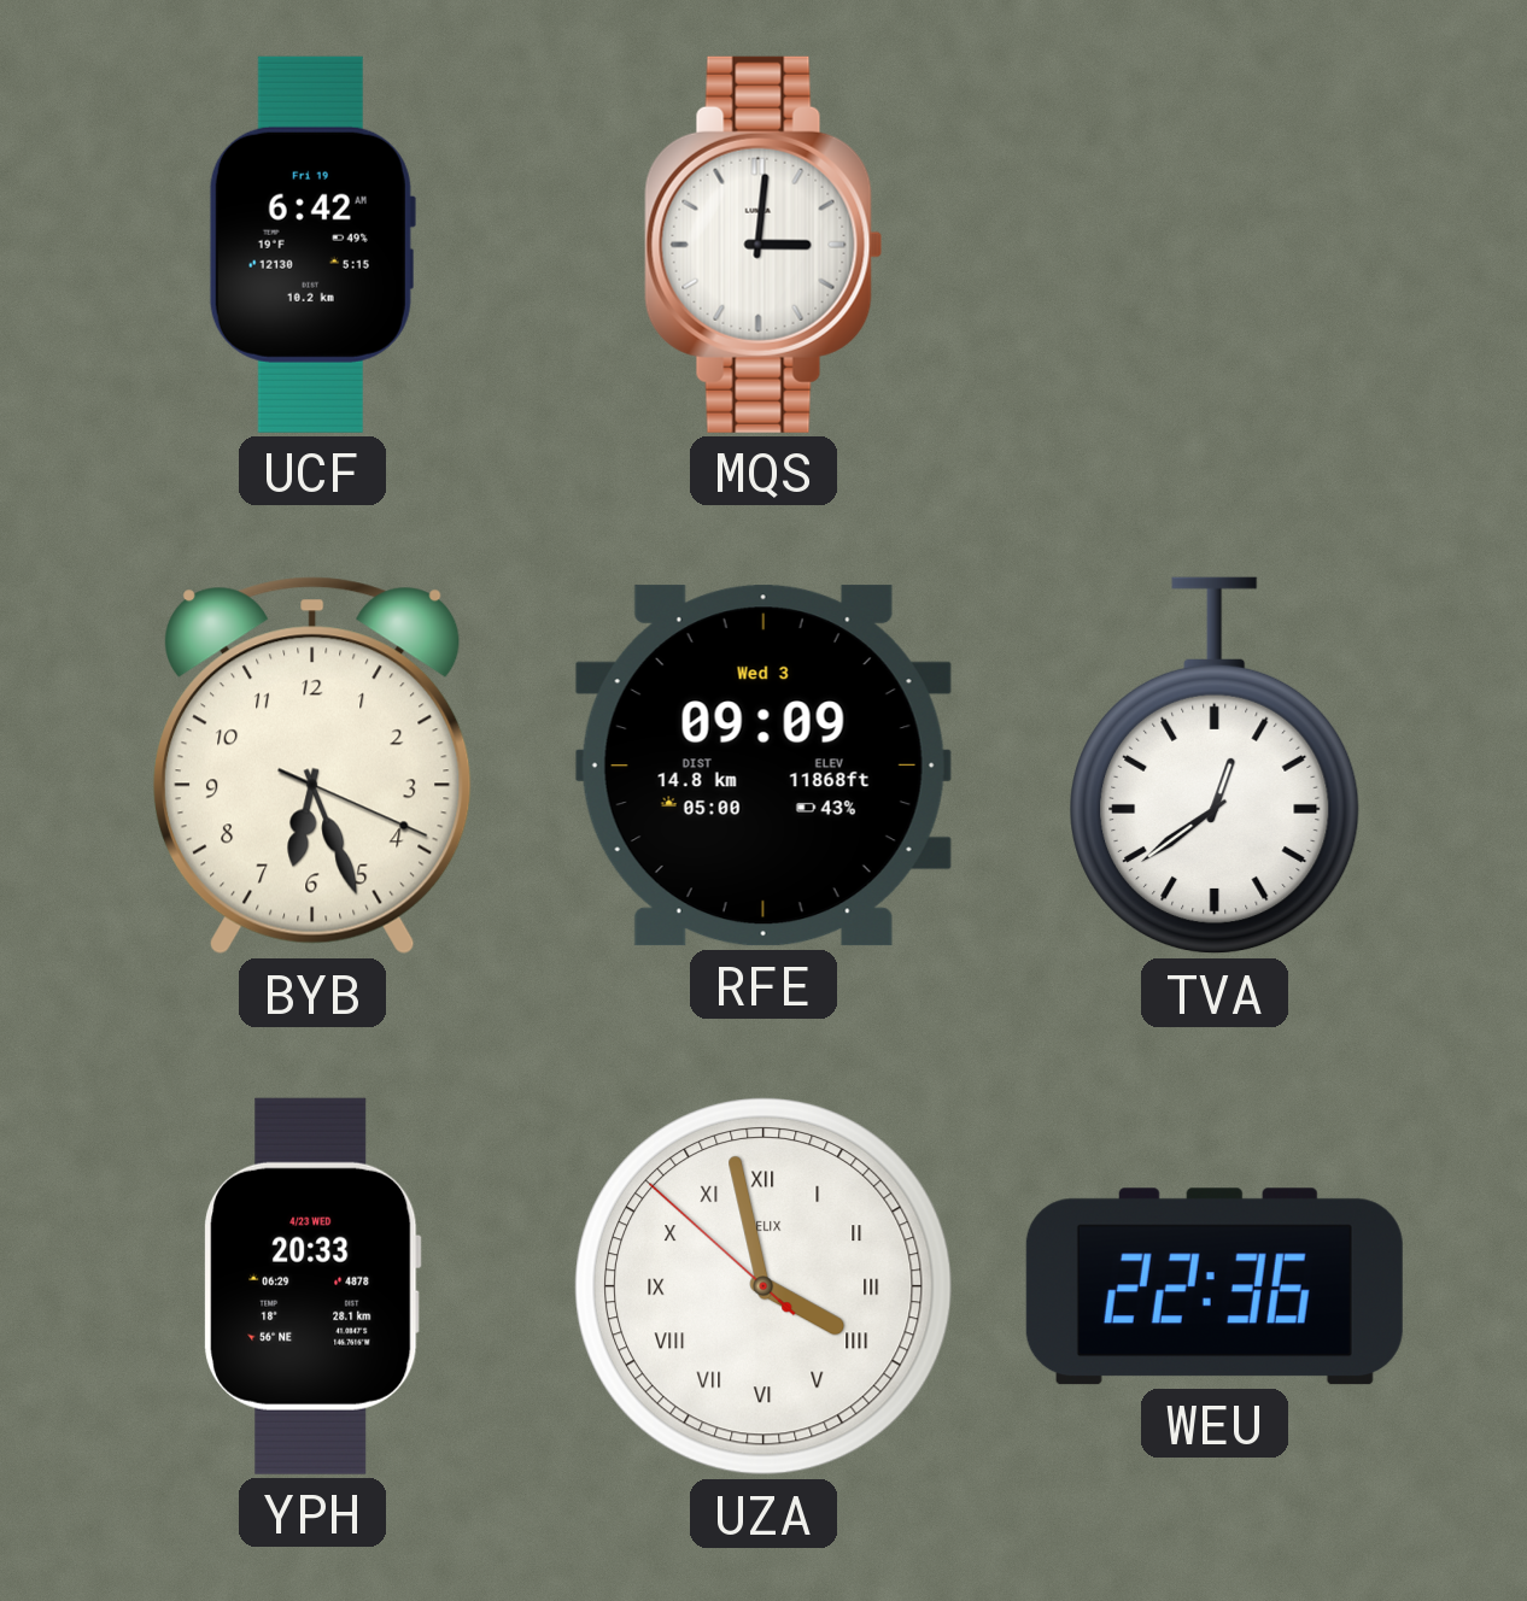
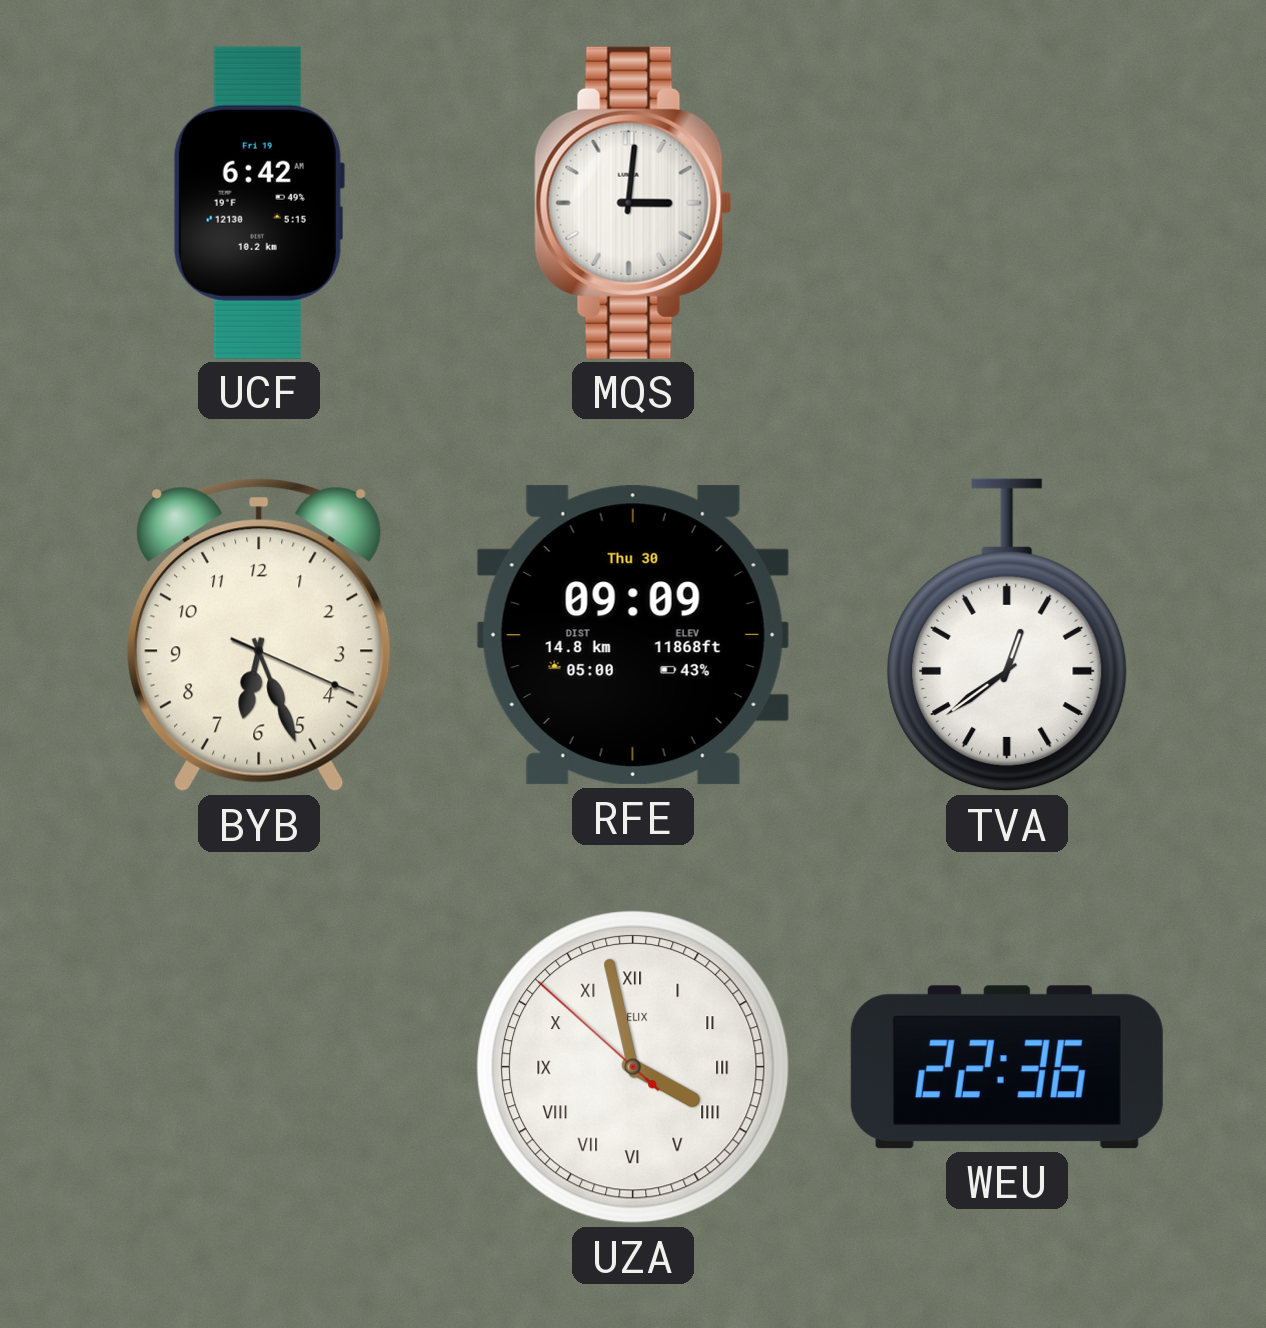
RFE date: Wed 3 -> Thu 30
YPH: 20:33 -> none
